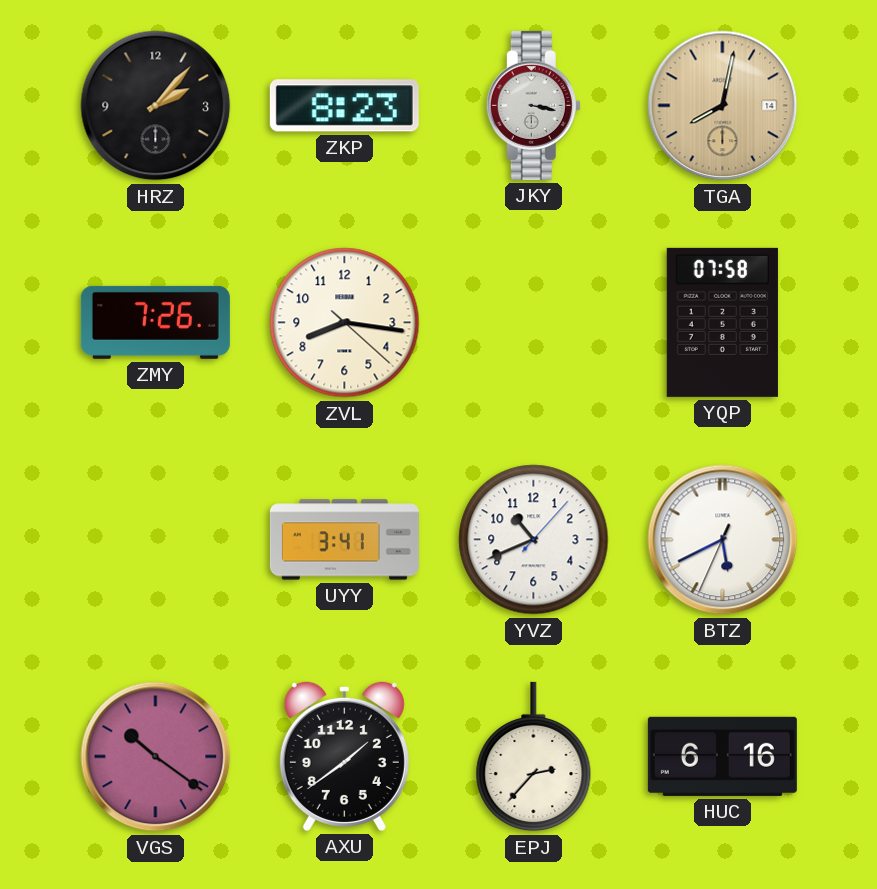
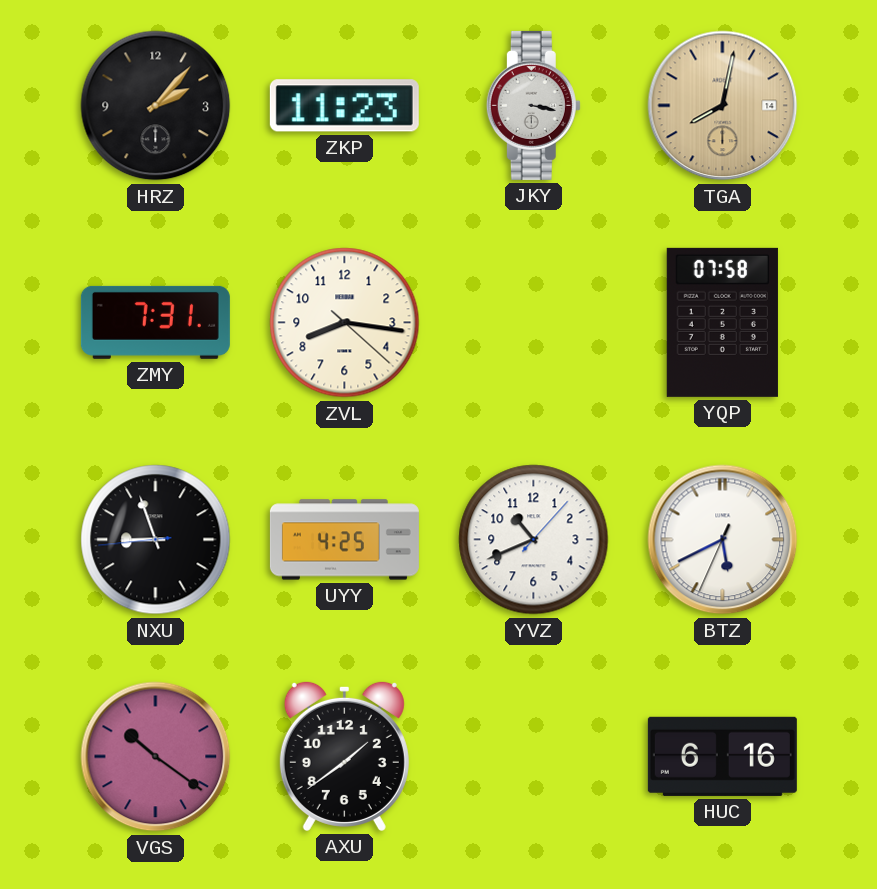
ZKP: 8:23 -> 11:23
ZMY: 7:26 -> 7:31
NXU: none -> 8:56
UYY: 3:41 -> 4:25
EPJ: 2:37 -> none
